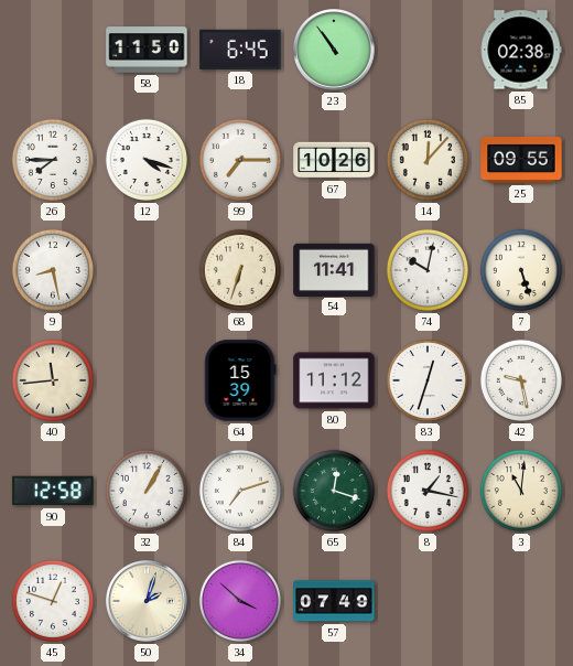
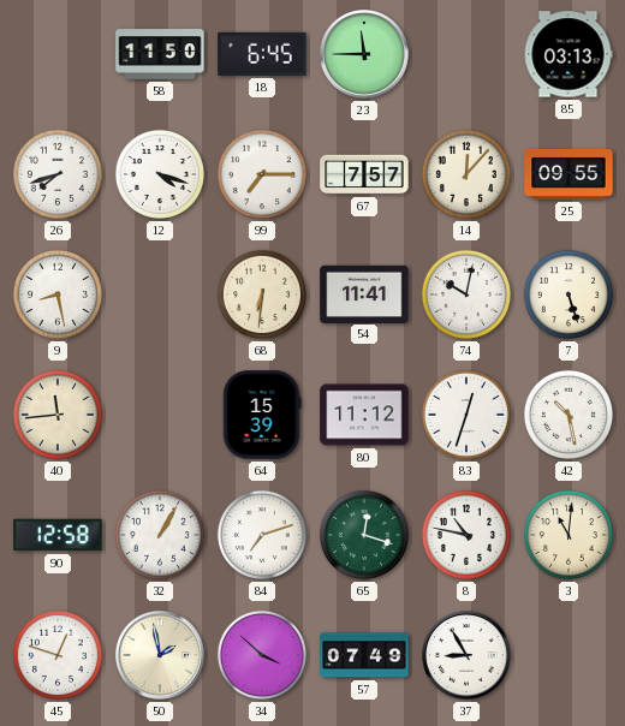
23: 10:54 -> 11:45
85: 02:38 -> 03:13
26: 7:45 -> 7:42
67: 10:26 -> 7:57
68: 6:33 -> 6:31
42: 9:28 -> 10:28
8: 1:17 -> 10:47
50: 2:03 -> 1:58
37: none -> 8:55
